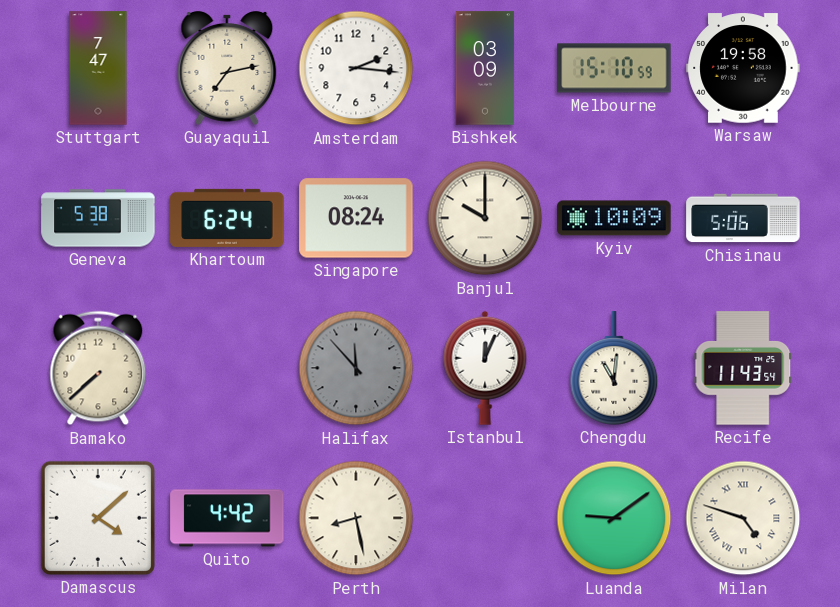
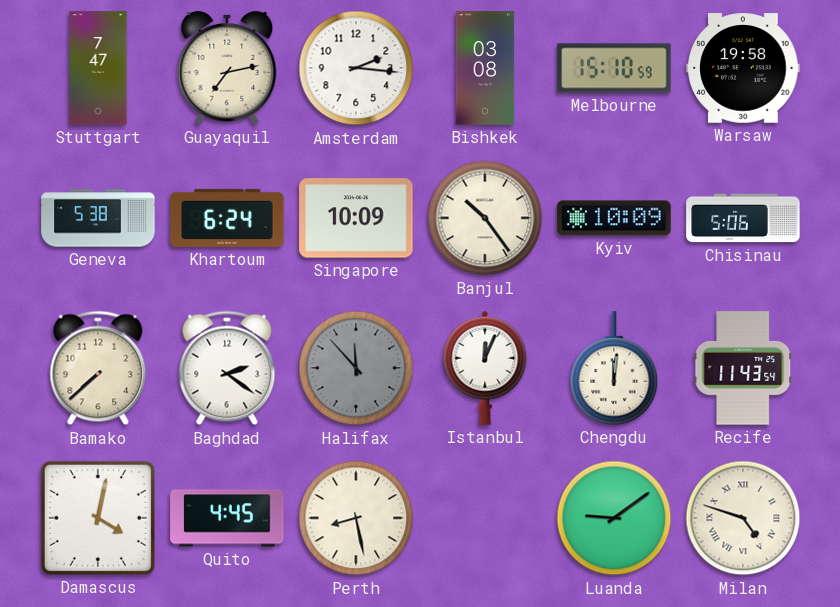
Bishkek: 03:09 -> 03:08
Singapore: 08:24 -> 10:09
Banjul: 10:00 -> 10:24
Baghdad: none -> 2:21
Chengdu: 11:01 -> 12:01
Damascus: 4:08 -> 4:02
Quito: 4:42 -> 4:45
